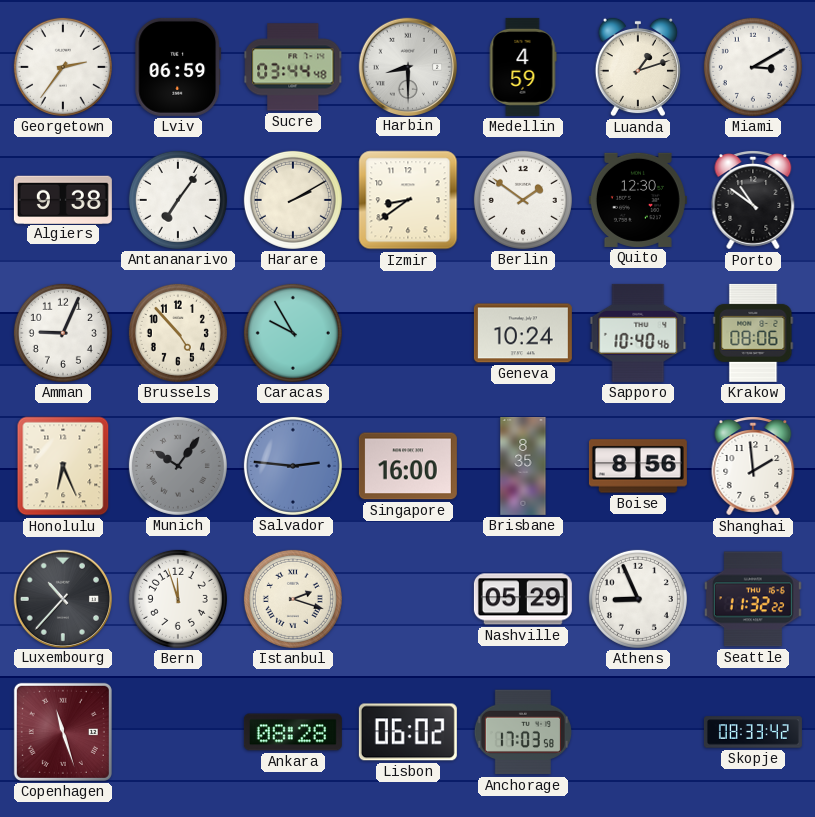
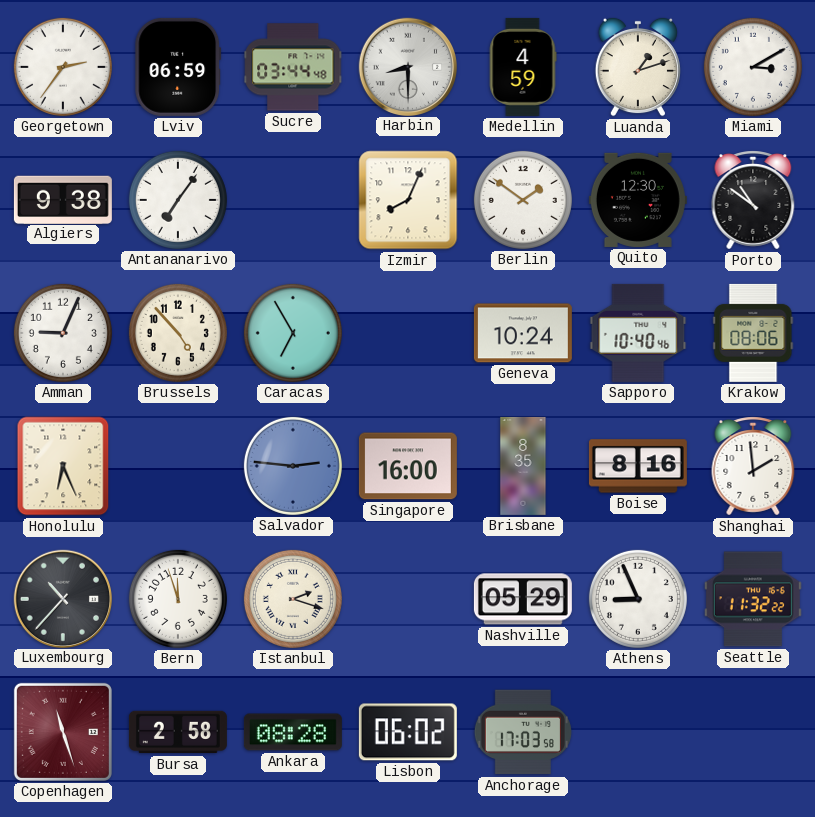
Harare: 2:10 -> none
Izmir: 8:39 -> 8:04
Caracas: 9:55 -> 6:55
Munich: 10:06 -> none
Boise: 8:56 -> 8:16
Bursa: none -> 2:58
Skopje: 08:33 -> none
